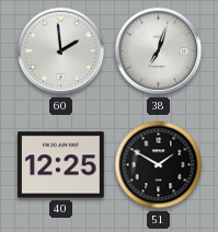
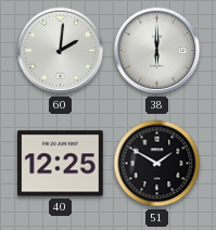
60: 1:59 -> 2:01
38: 7:03 -> 6:00
